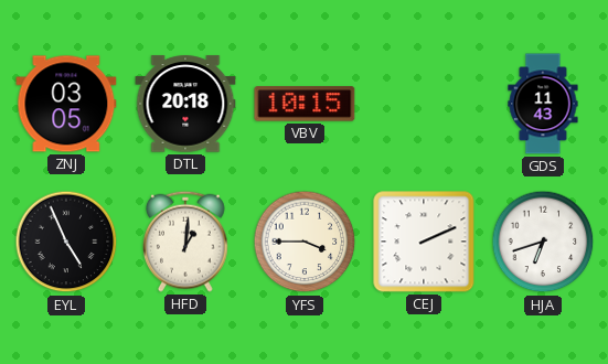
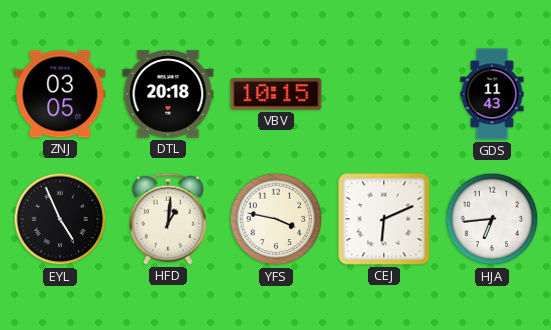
YFS: 3:45 -> 3:47
CEJ: 2:11 -> 6:11
HJA: 6:42 -> 6:44
